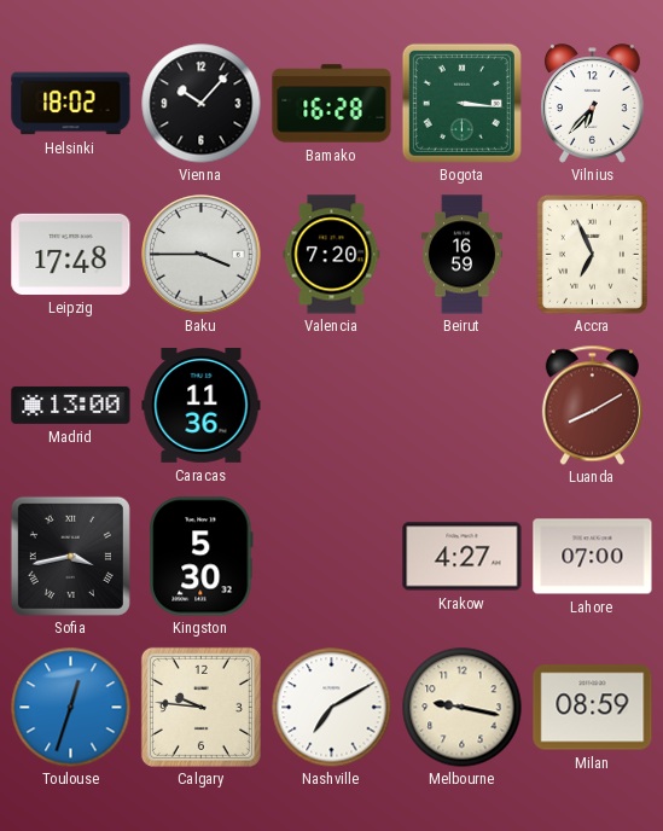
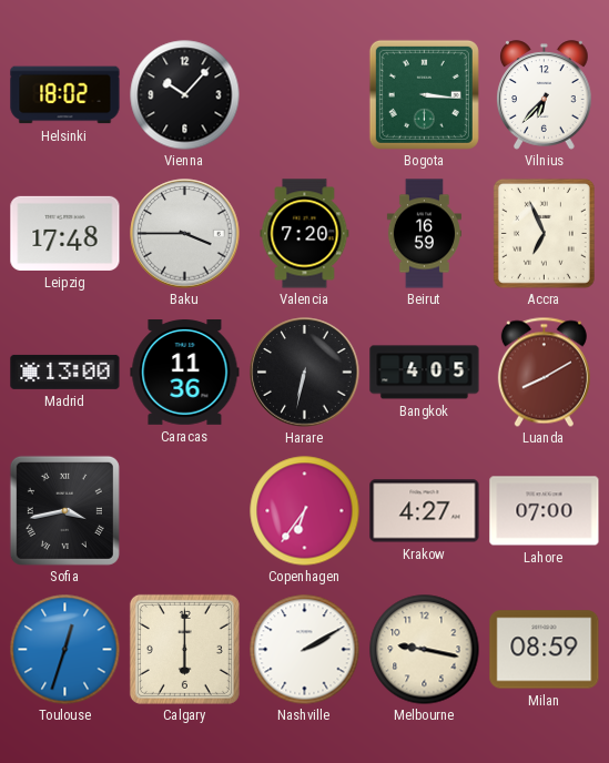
Bamako: 16:28 -> none
Harare: none -> 6:32
Bangkok: none -> 4:05
Kingston: 5:30 -> none
Copenhagen: none -> 6:36
Calgary: 9:46 -> 6:00
Nashville: 7:10 -> 2:10
